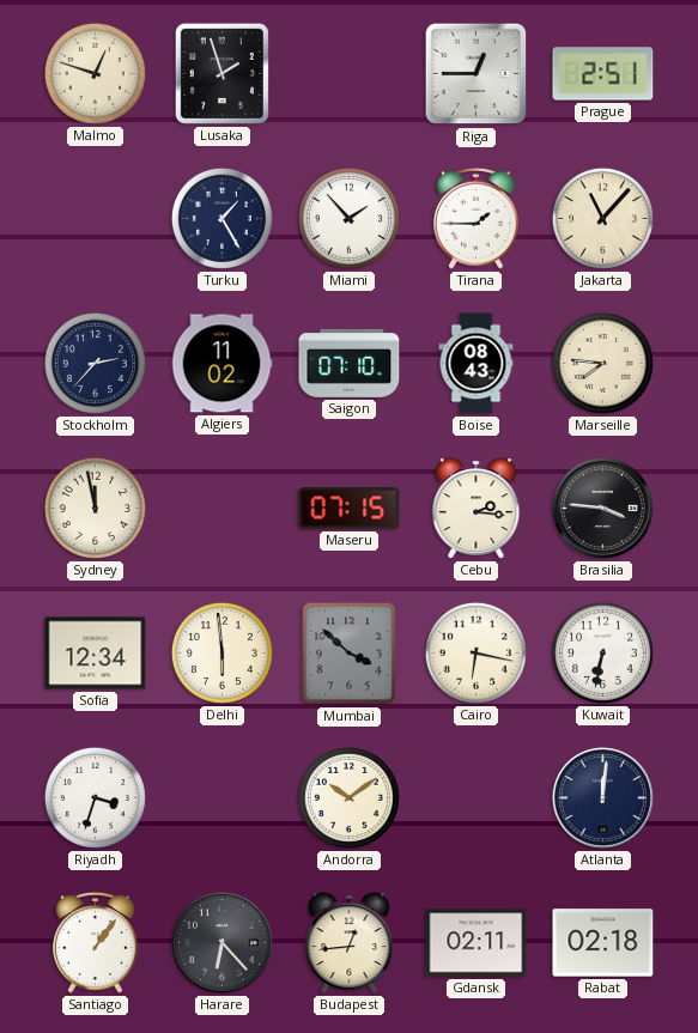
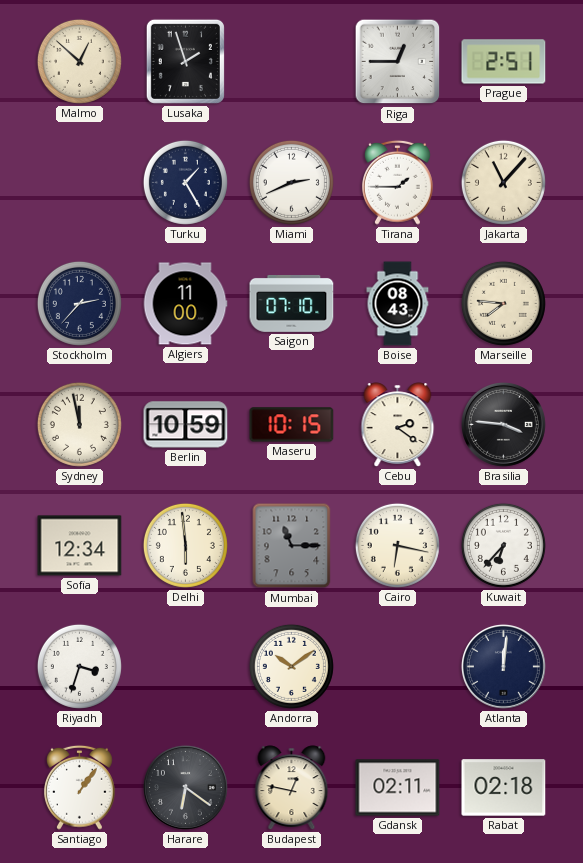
Malmo: 12:48 -> 12:52
Miami: 1:53 -> 2:41
Algiers: 11:02 -> 11:00
Berlin: none -> 10:59
Maseru: 07:15 -> 10:15
Cebu: 2:16 -> 2:21
Mumbai: 3:52 -> 11:15
Kuwait: 6:32 -> 6:37
Harare: 6:23 -> 6:21
Budapest: 12:44 -> 12:47
